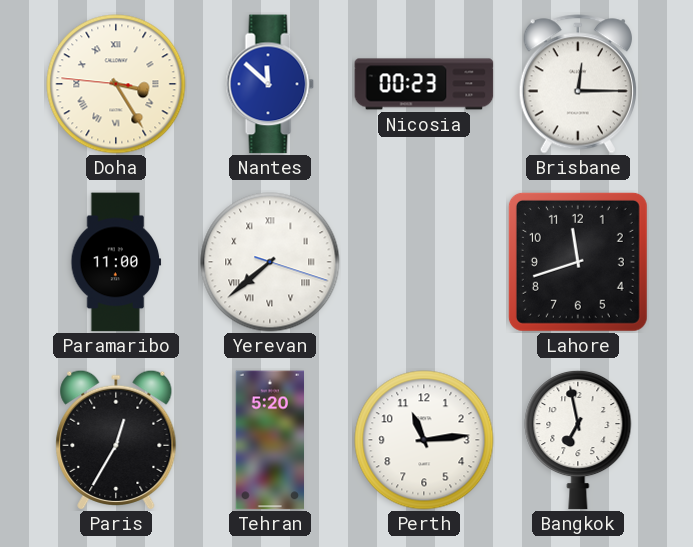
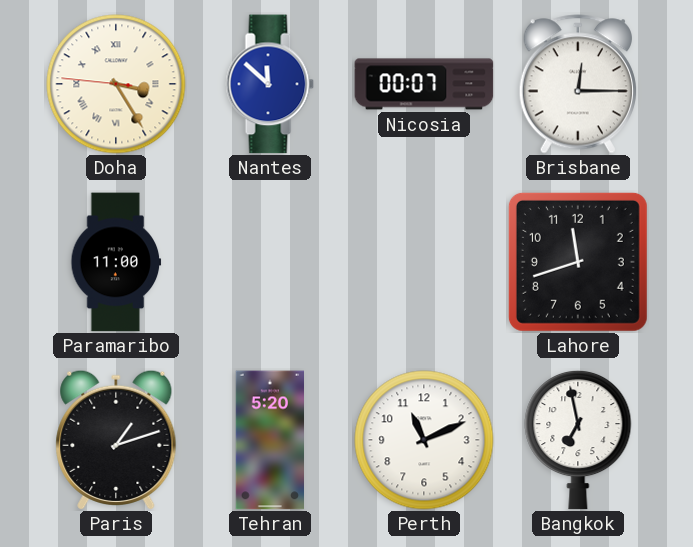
Nicosia: 00:23 -> 00:07
Yerevan: 7:38 -> none
Paris: 12:35 -> 1:12
Perth: 11:14 -> 11:11
